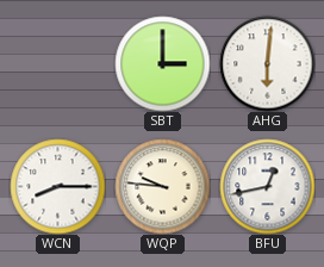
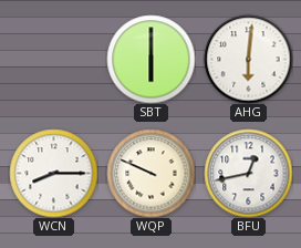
SBT: 3:00 -> 6:00
WQP: 9:46 -> 9:49
